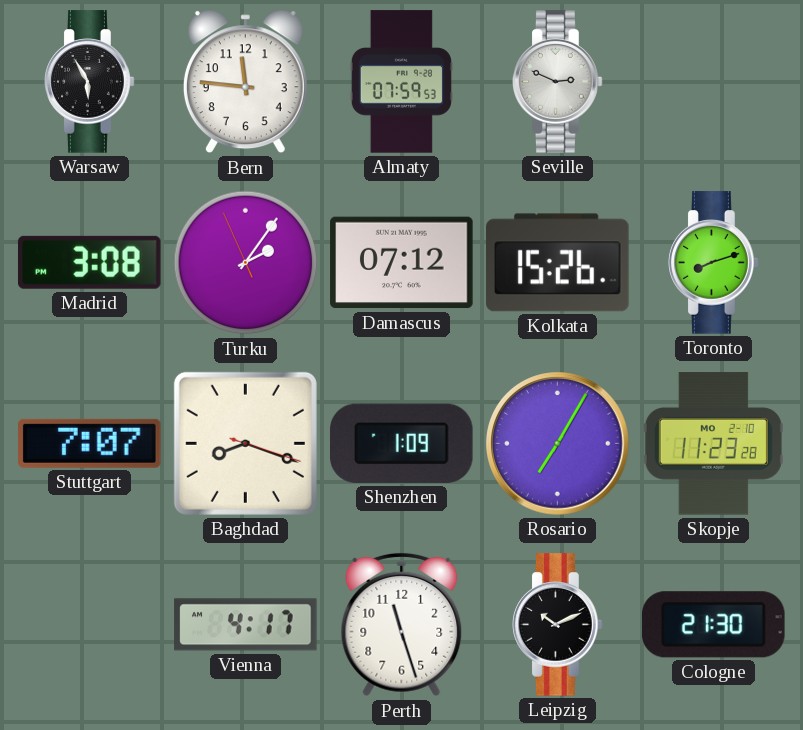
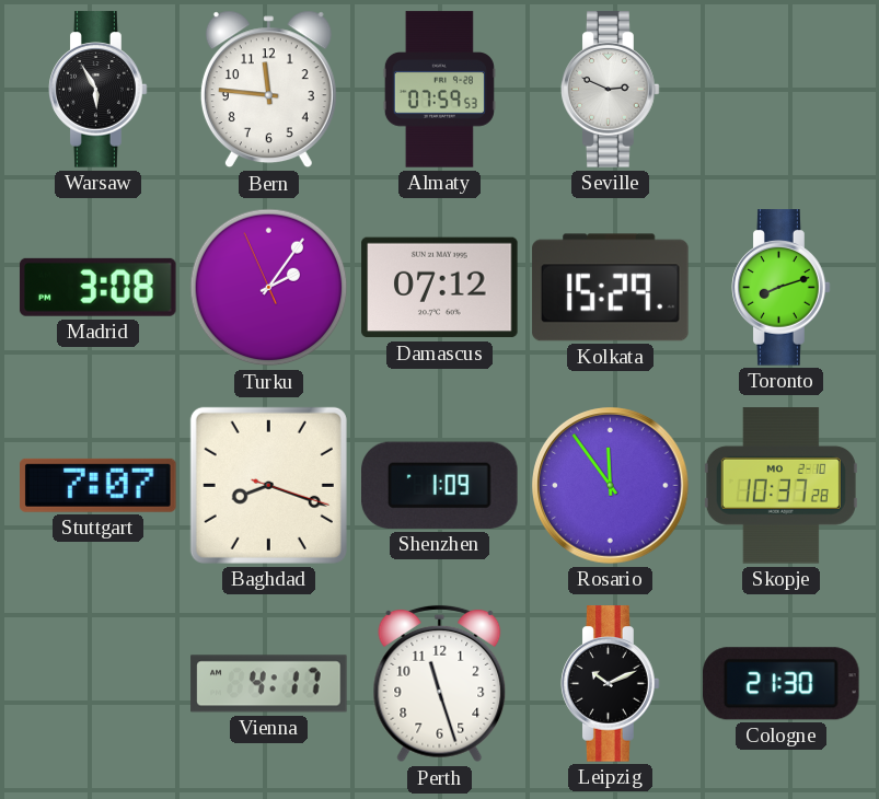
Kolkata: 15:26 -> 15:29
Rosario: 7:05 -> 11:54
Skopje: 11:23 -> 10:37
